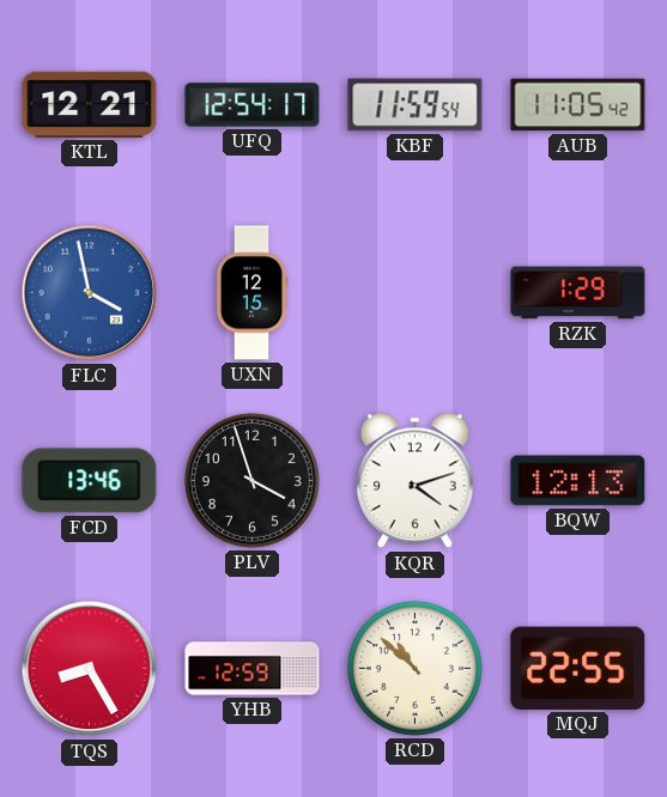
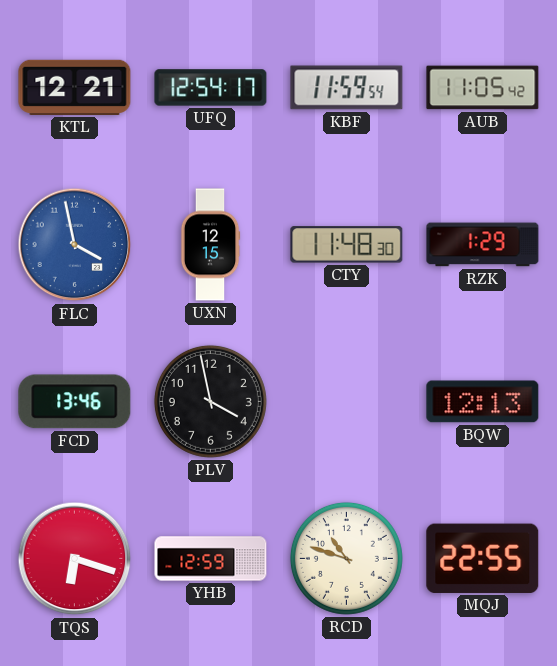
CTY: none -> 11:48
PLV: 3:57 -> 3:58
KQR: 4:12 -> none
TQS: 8:25 -> 6:18
RCD: 10:52 -> 10:48
